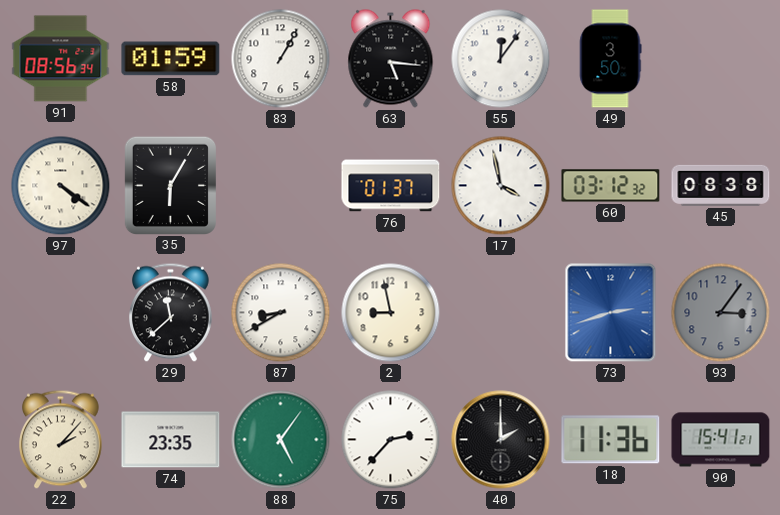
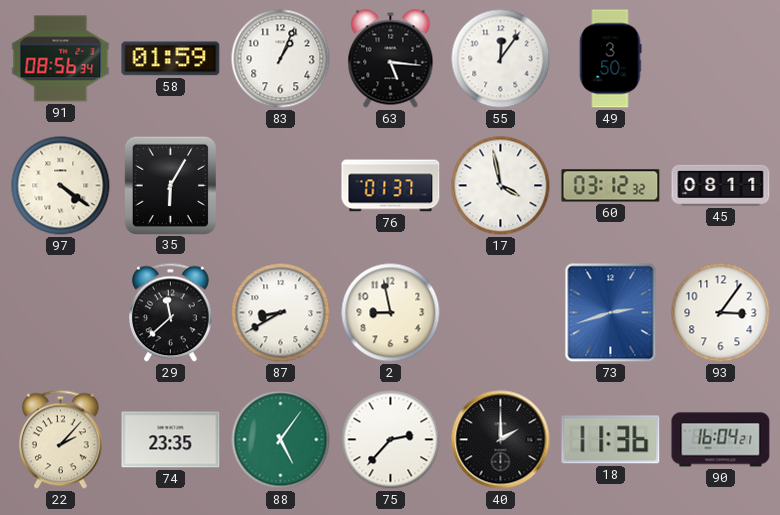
83: 1:05 -> 1:04
45: 08:38 -> 08:11
93 dial: grey -> white
90: 15:41 -> 16:04
